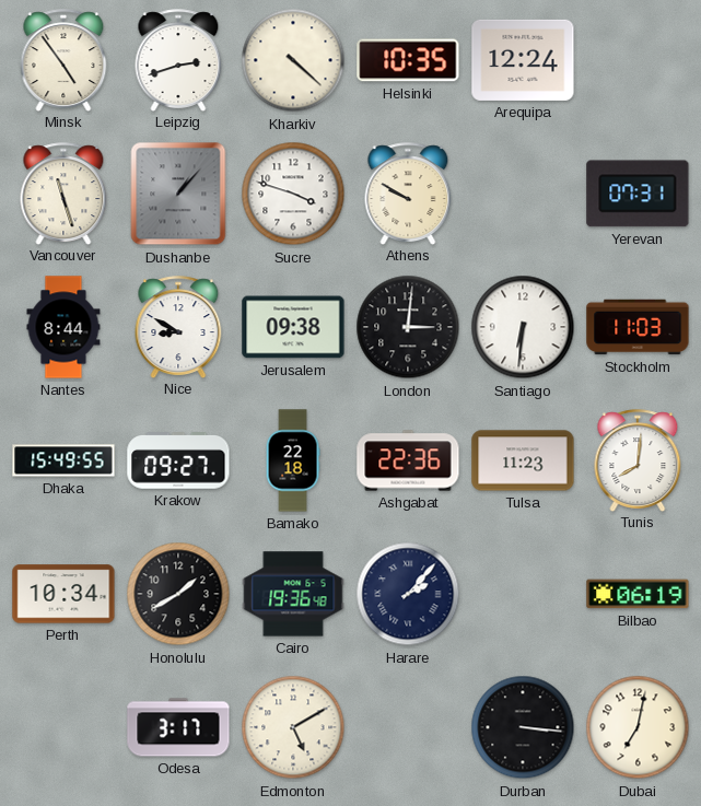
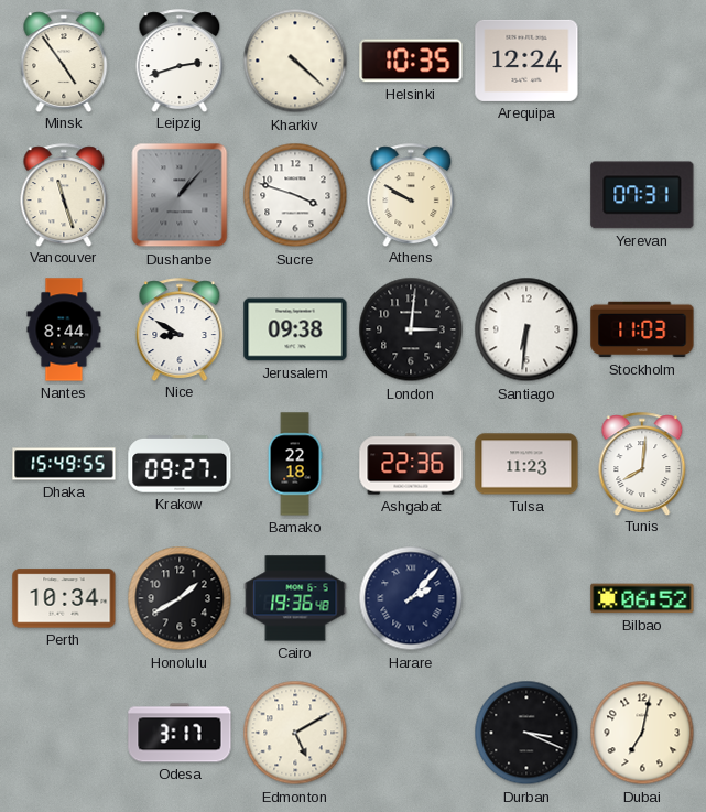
Bilbao: 06:19 -> 06:52
Durban: 3:16 -> 3:19
